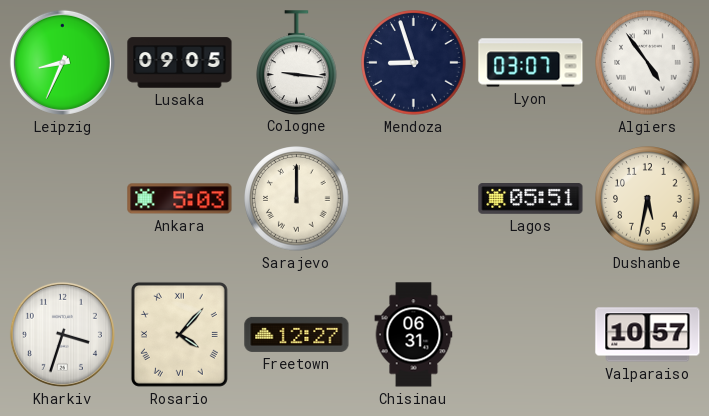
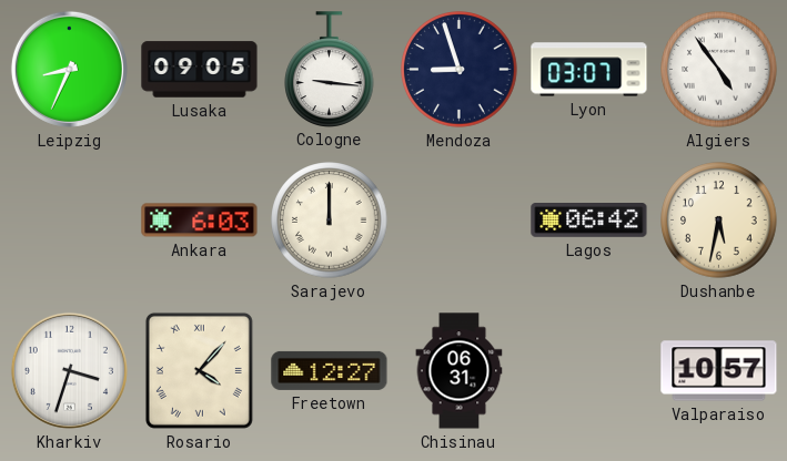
Ankara: 5:03 -> 6:03
Lagos: 05:51 -> 06:42
